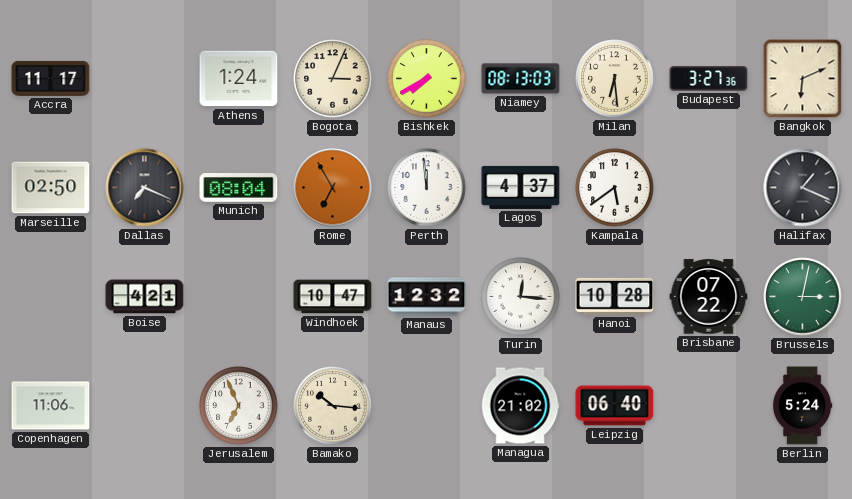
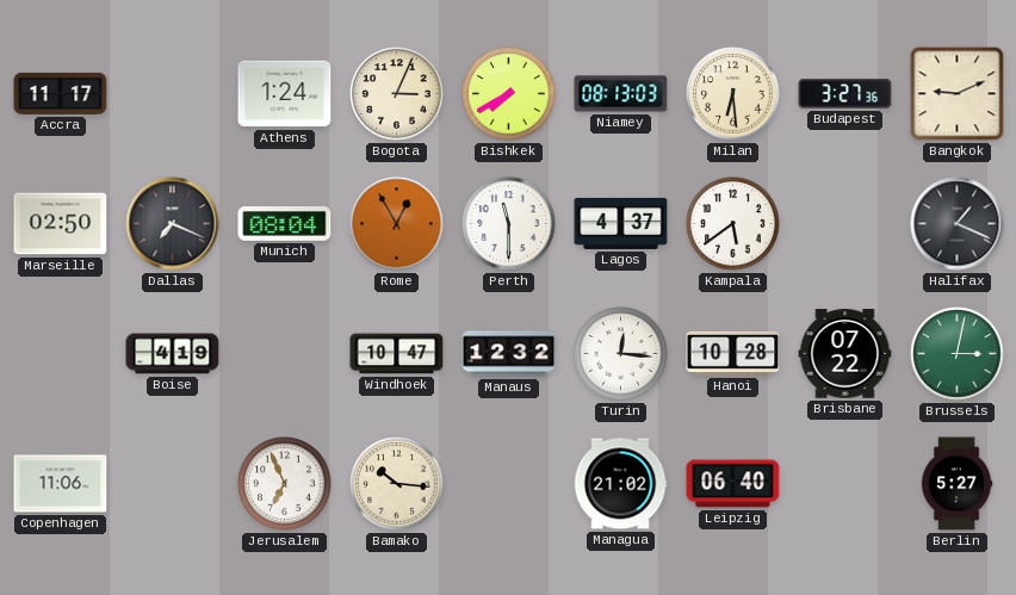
Bangkok: 6:11 -> 9:11
Rome: 6:55 -> 12:55
Perth: 11:59 -> 11:30
Boise: 4:21 -> 4:19
Berlin: 5:24 -> 5:27
